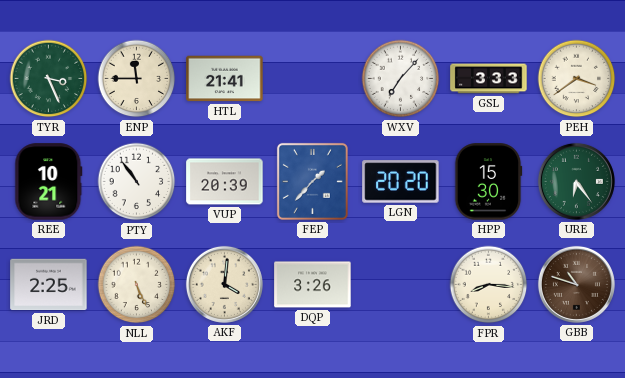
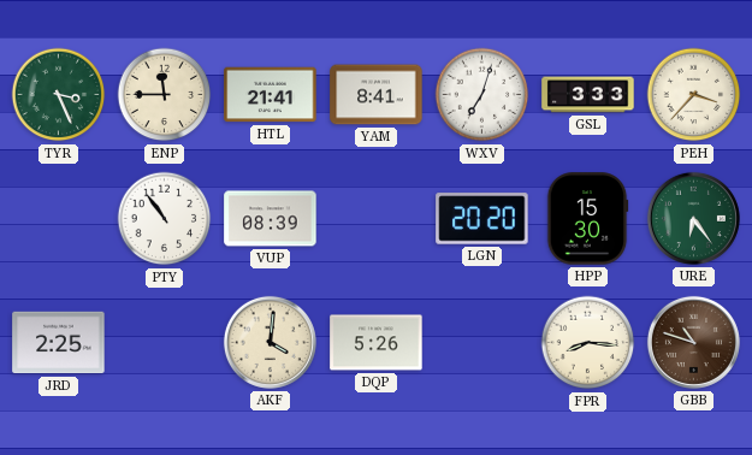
YAM: none -> 8:41
WXV: 7:07 -> 7:03
PEH: 3:39 -> 3:37
REE: 10:21 -> none
VUP: 20:39 -> 08:39
FEP: 1:37 -> none
NLL: 5:26 -> none
DQP: 3:26 -> 5:26
